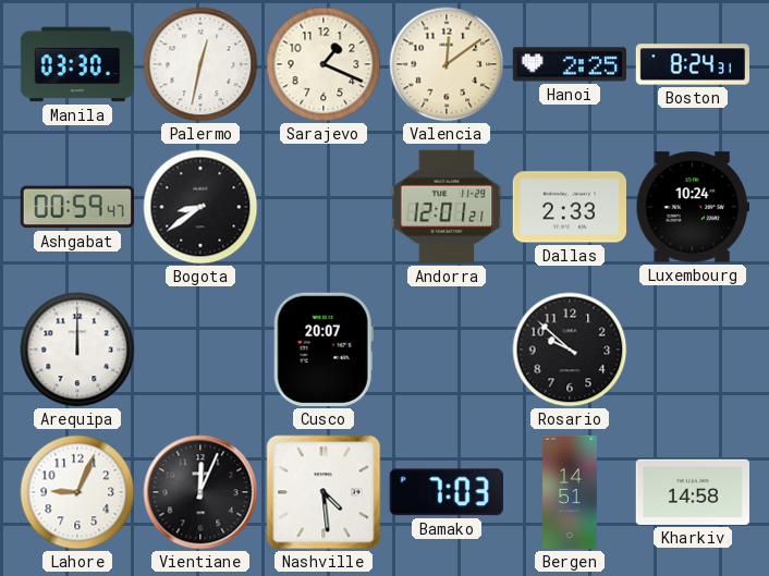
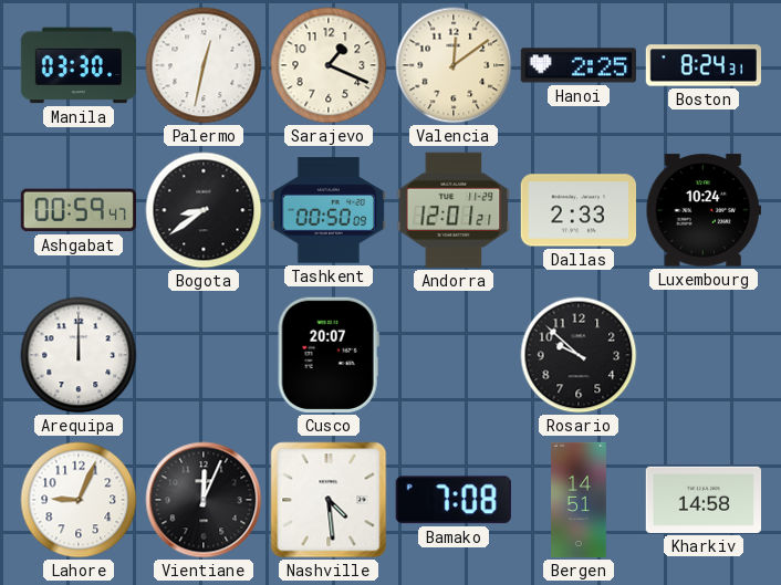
Tashkent: none -> 00:50
Bamako: 7:03 -> 7:08
